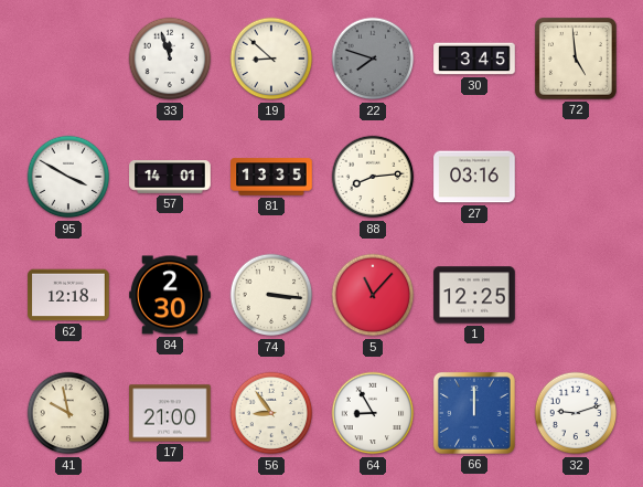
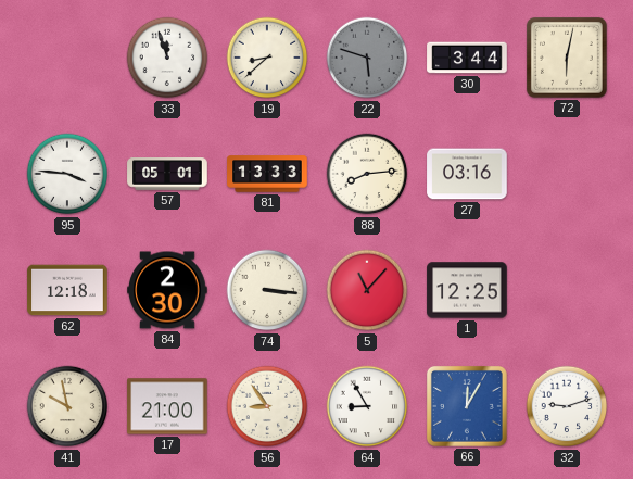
19: 8:52 -> 8:38
22: 7:48 -> 5:48
30: 3:45 -> 3:44
72: 4:59 -> 6:02
95: 3:50 -> 3:46
57: 14:01 -> 05:01
81: 13:35 -> 13:33
66: 12:00 -> 12:05
